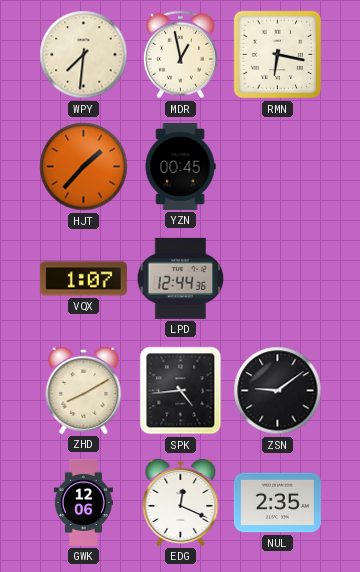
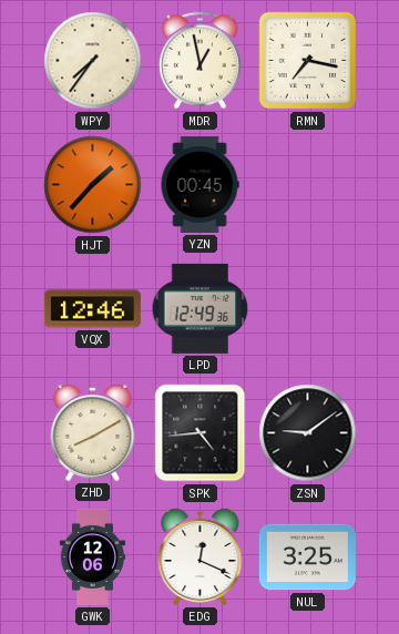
WPY: 7:31 -> 7:36
RMN: 6:17 -> 7:17
VQX: 1:07 -> 12:46
LPD: 12:44 -> 12:49
NUL: 2:35 -> 3:25
